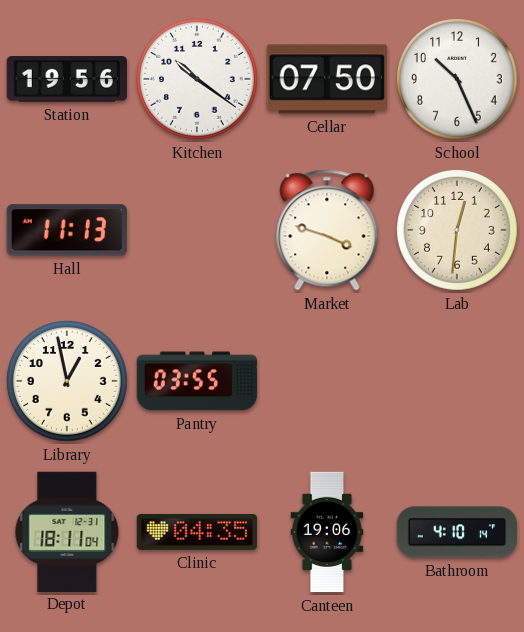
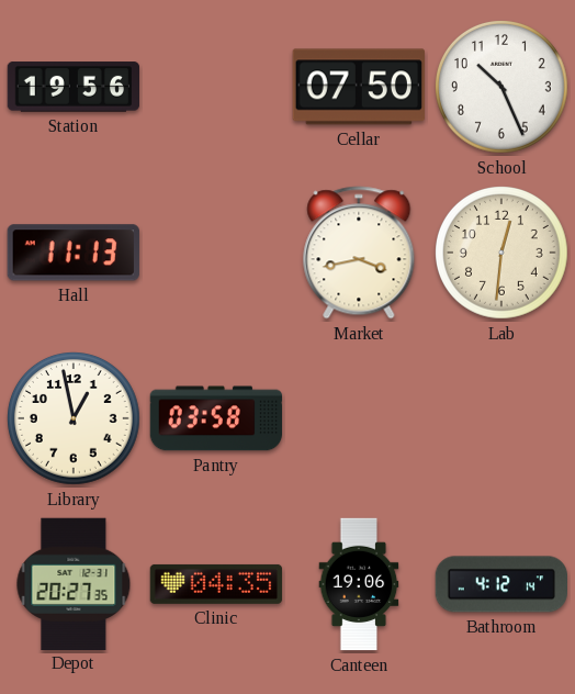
Kitchen: 10:21 -> none
Market: 3:48 -> 3:43
Pantry: 03:55 -> 03:58
Depot: 18:11 -> 20:27
Bathroom: 4:10 -> 4:12
